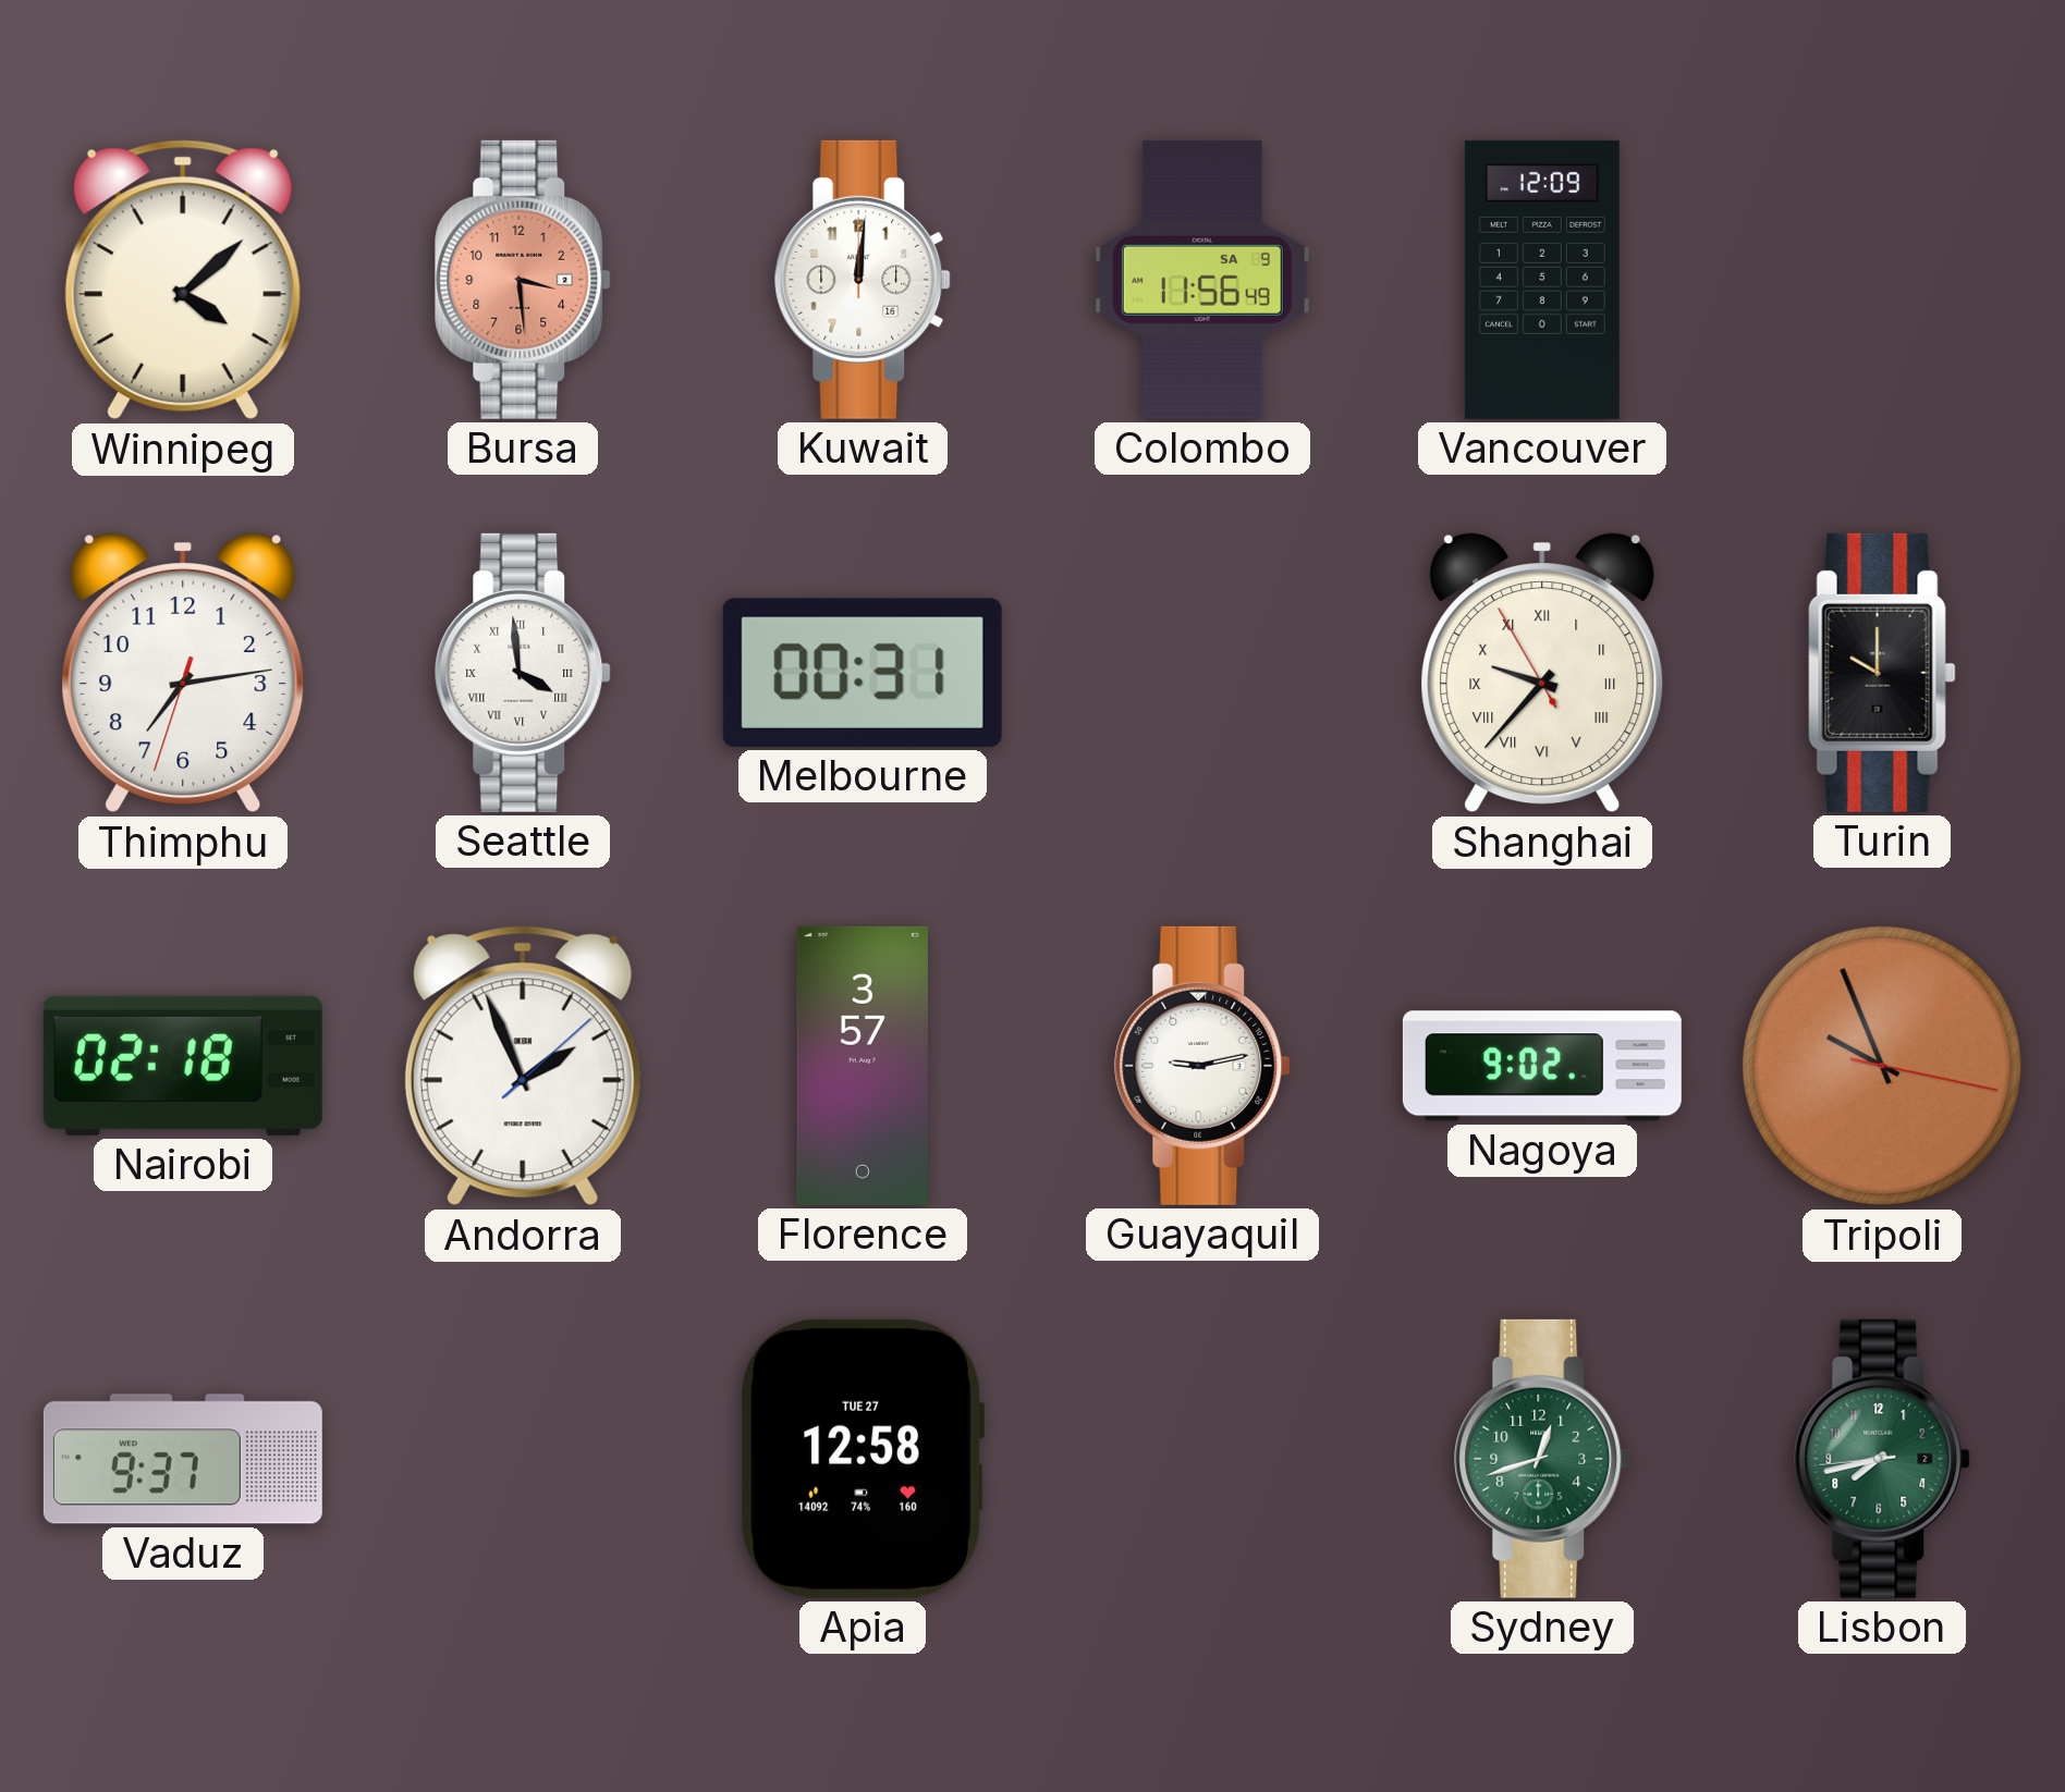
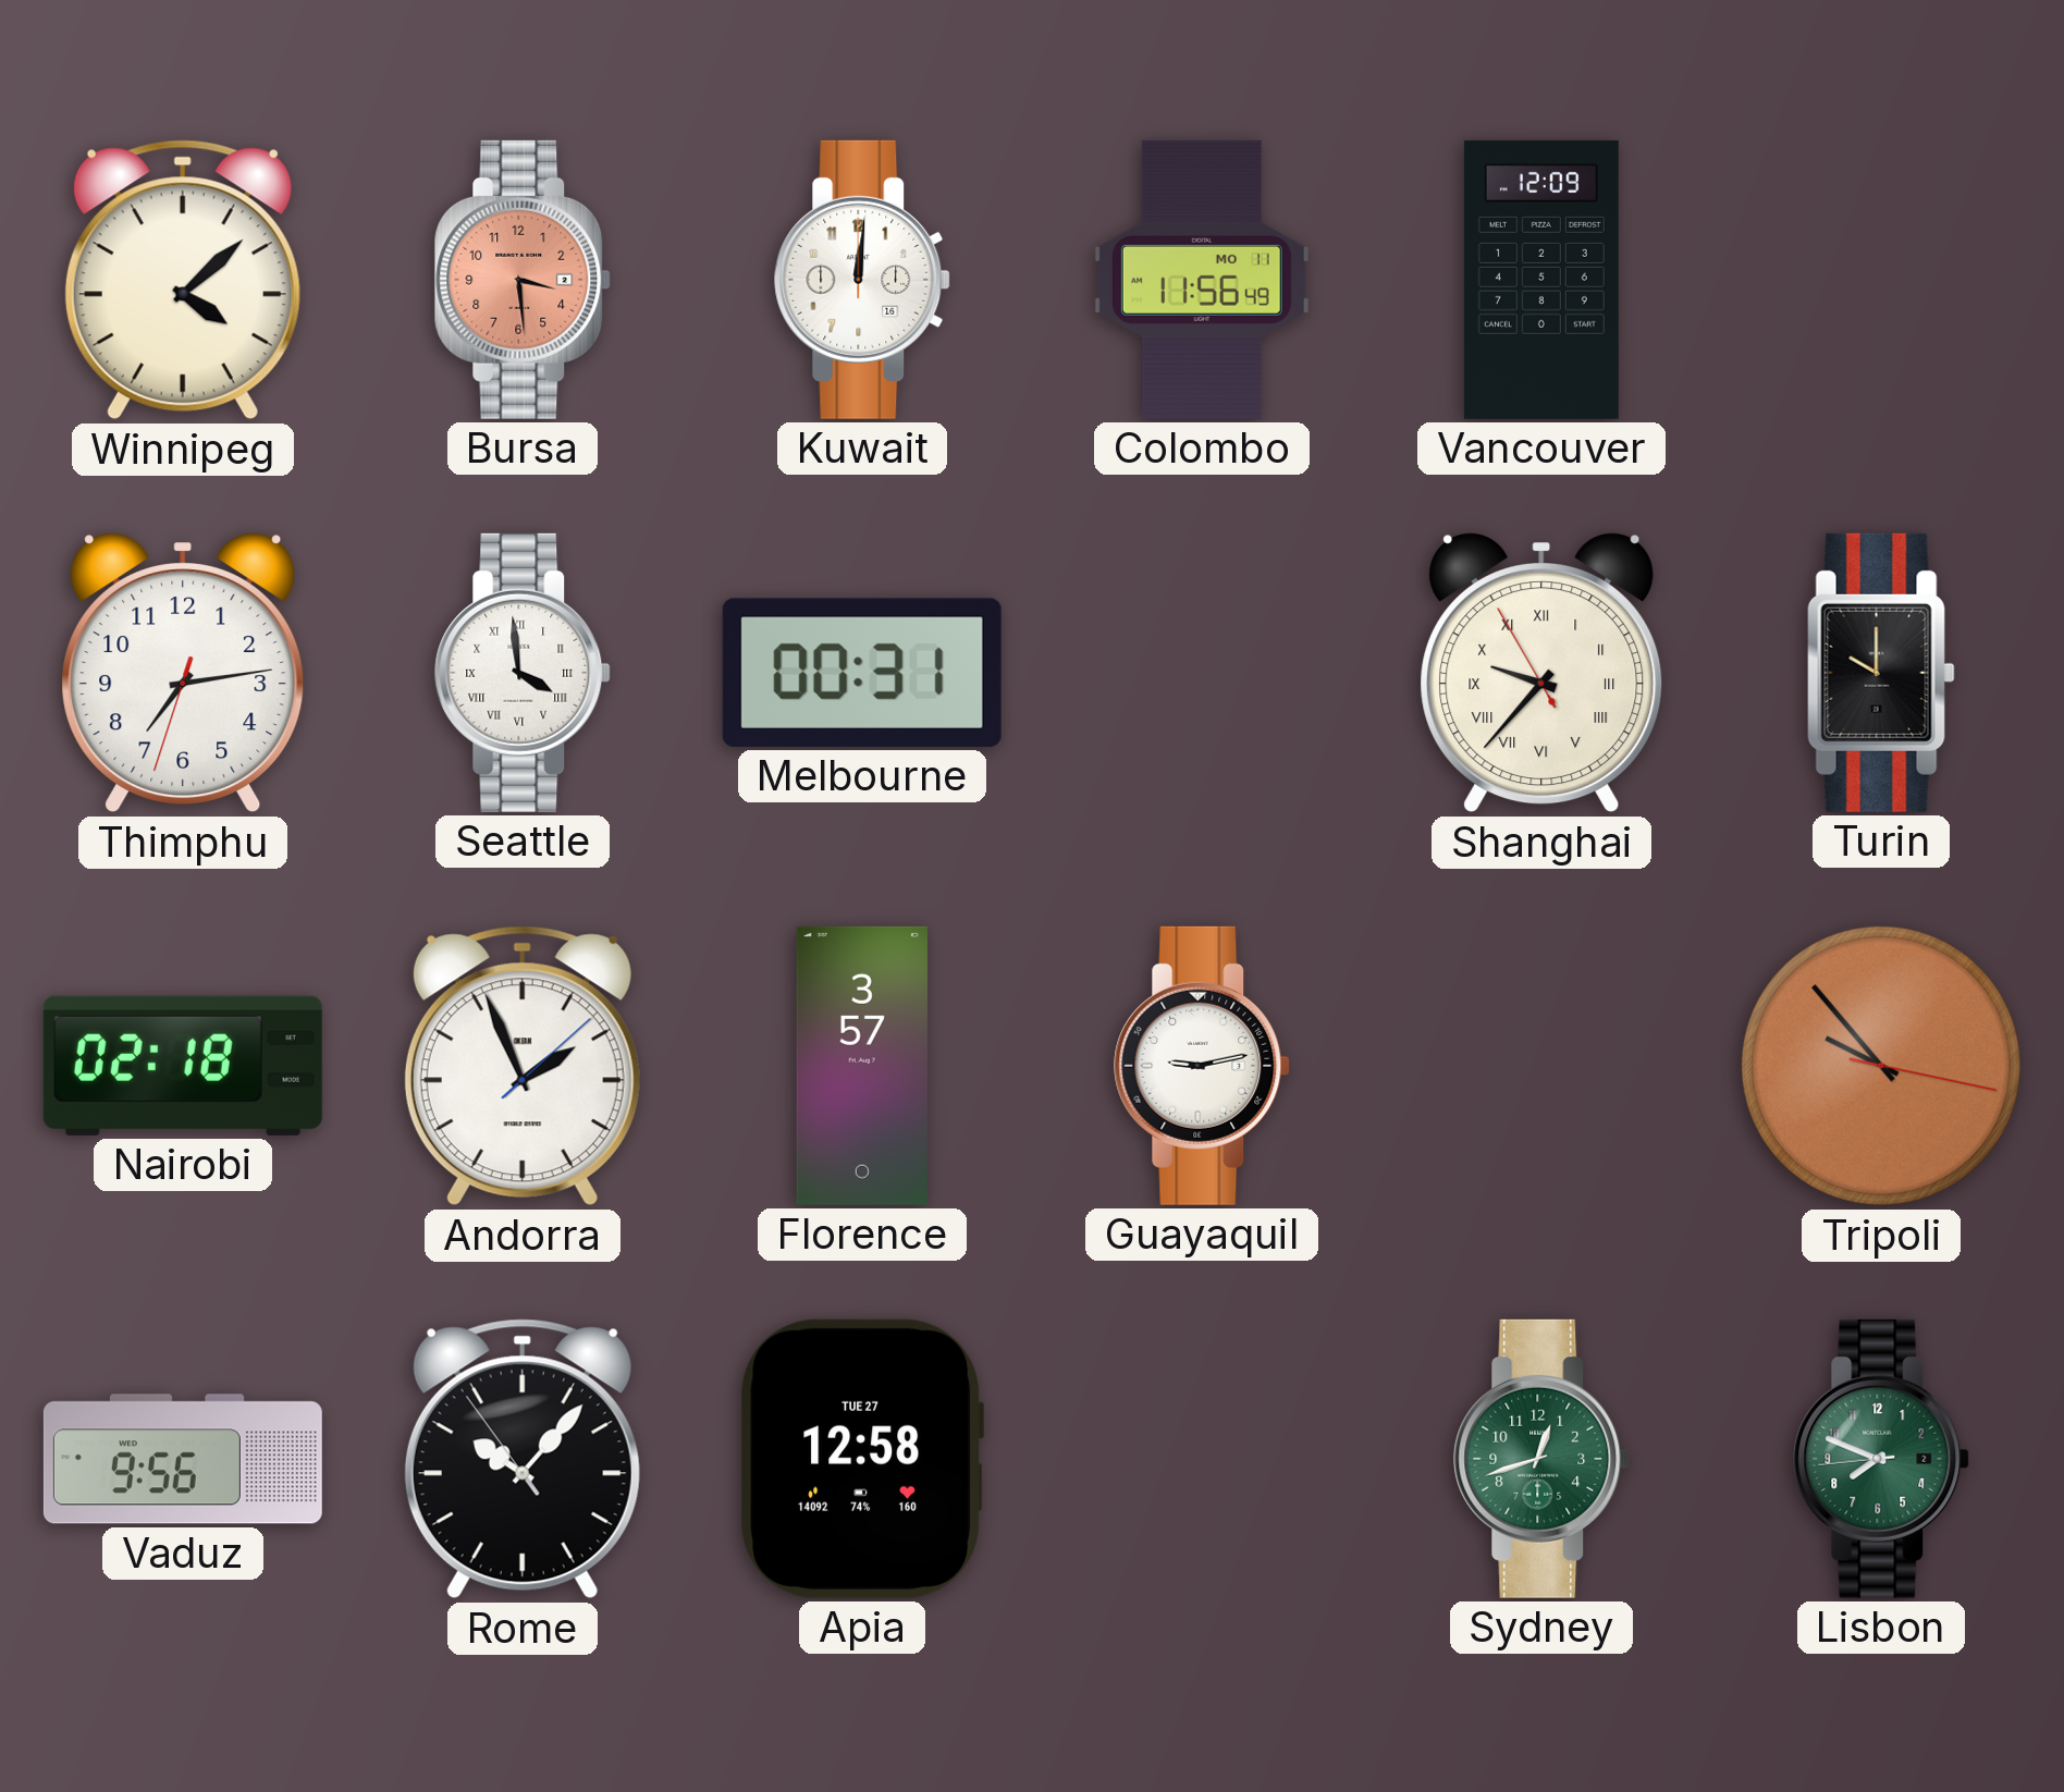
Colombo date: SA 9 -> MO 11
Nagoya: 9:02 -> none
Tripoli: 9:56 -> 9:53
Vaduz: 9:37 -> 9:56
Rome: none -> 10:06
Lisbon: 7:42 -> 7:48
